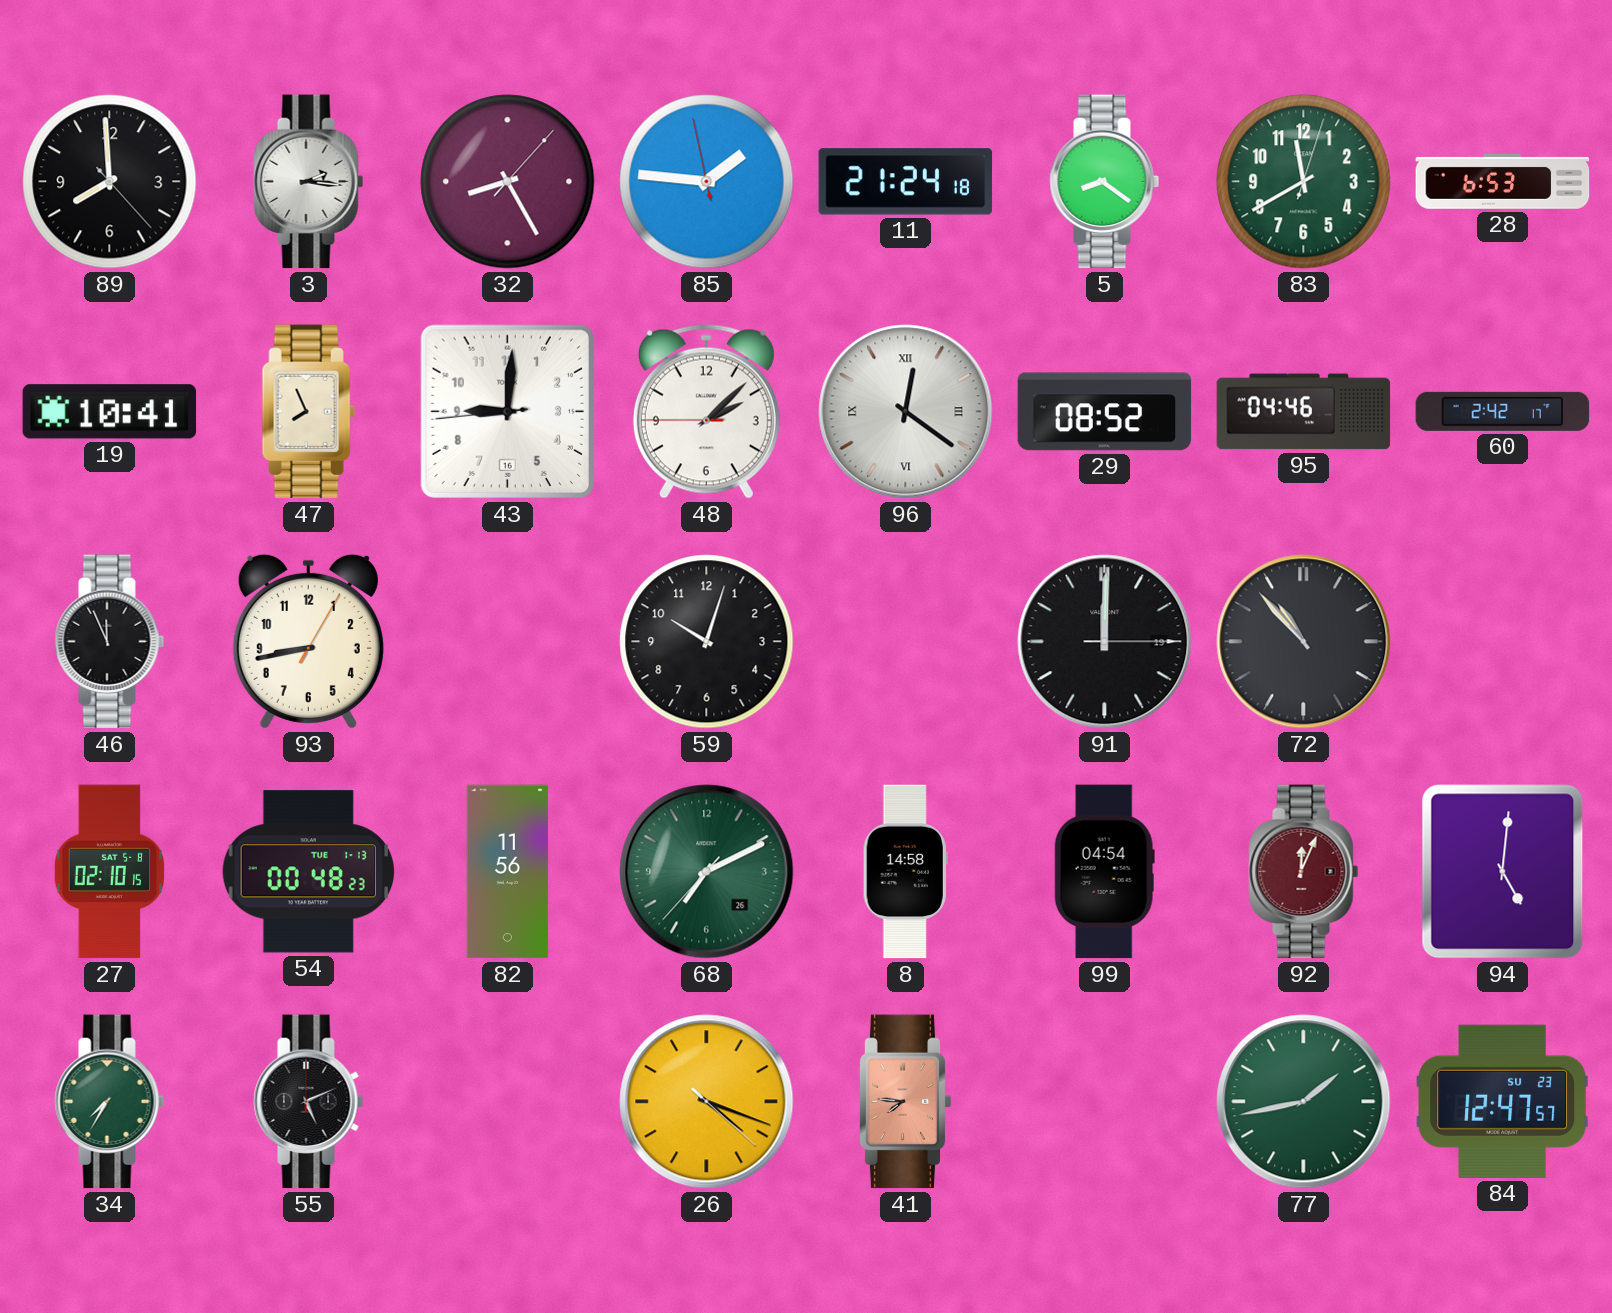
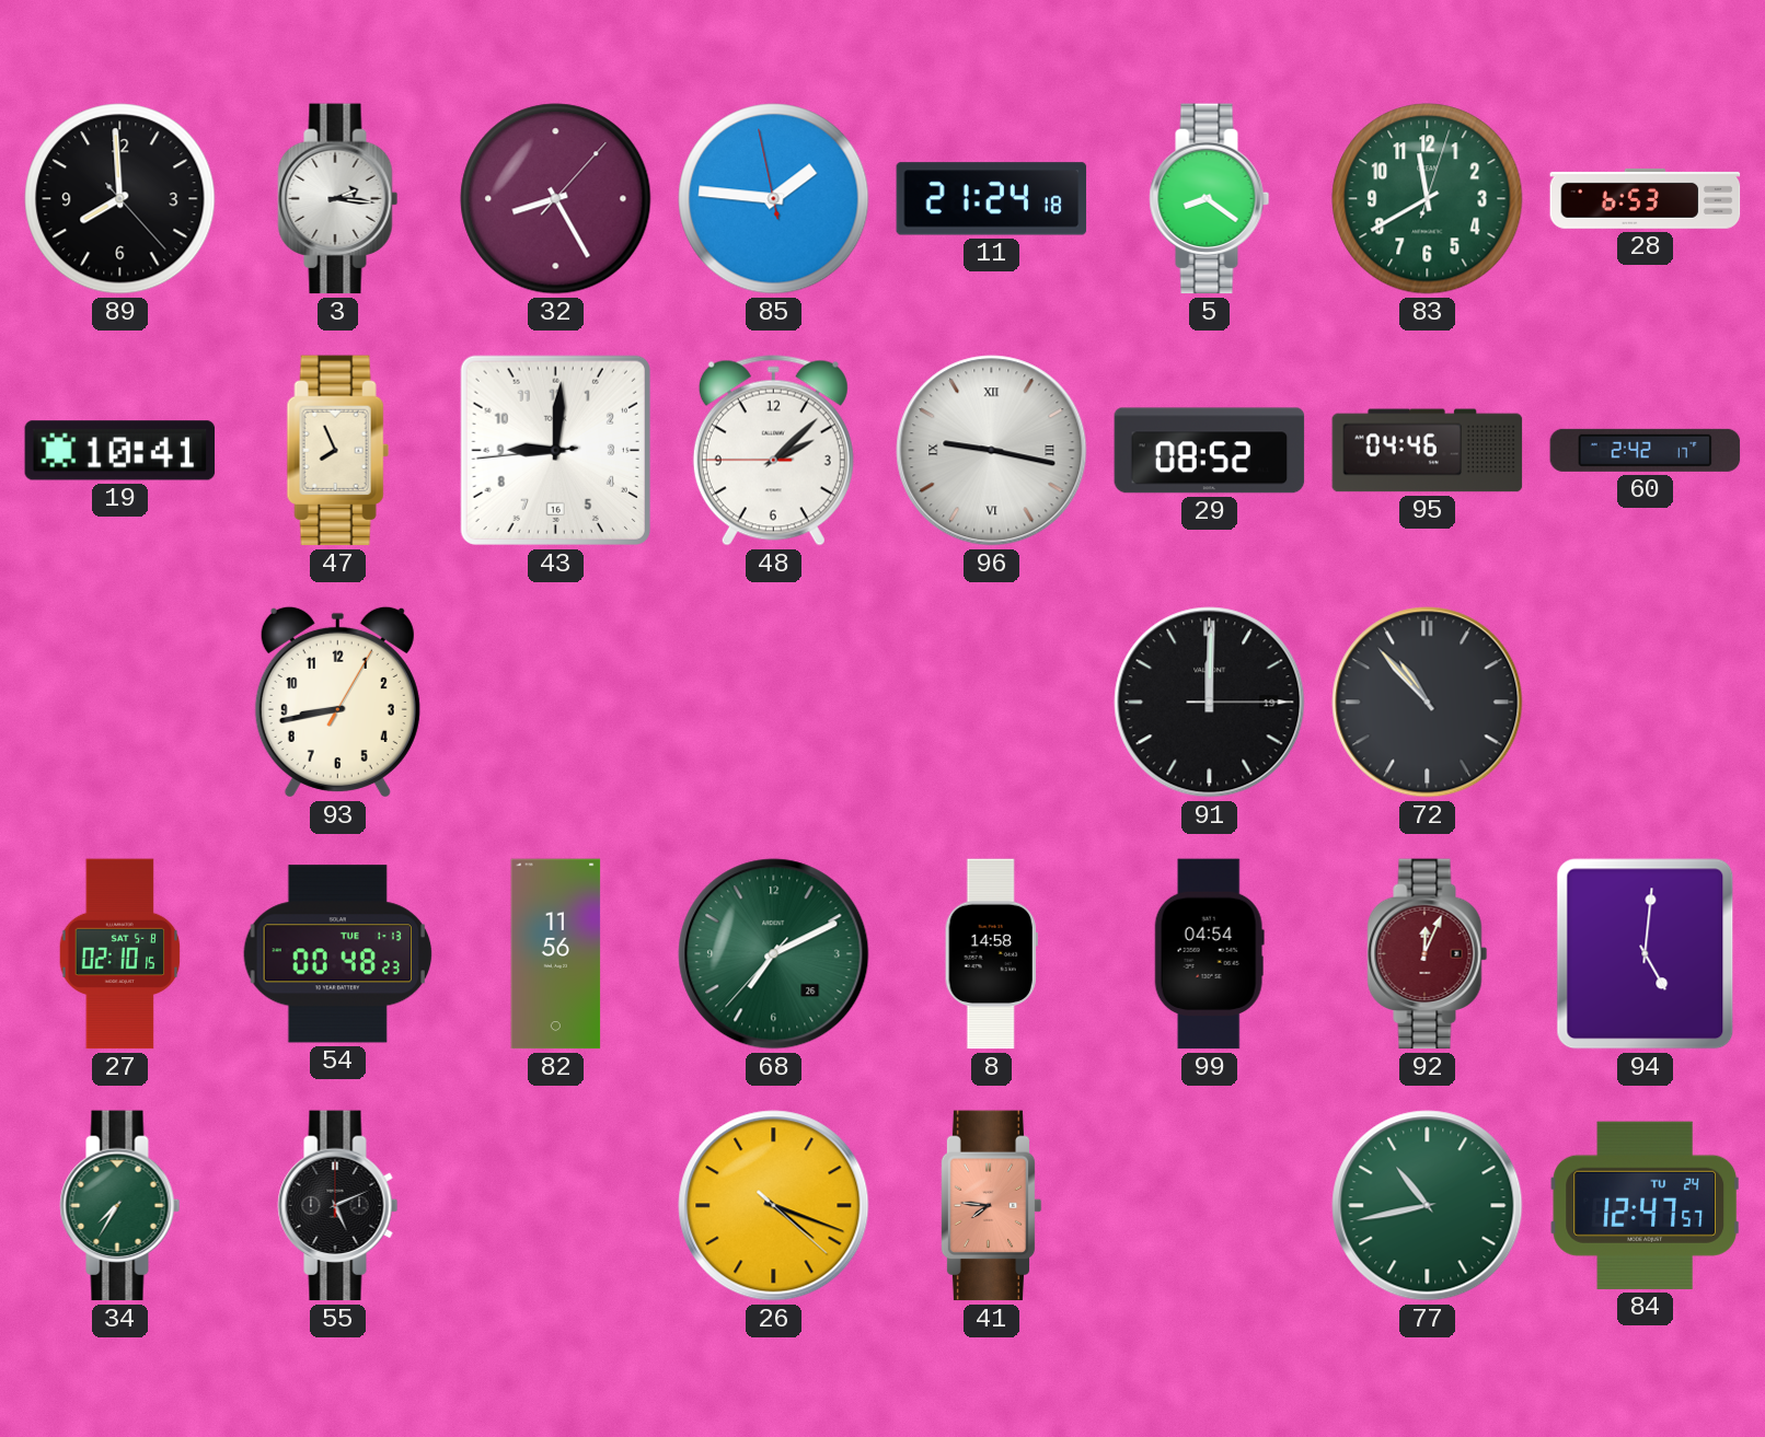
96: 12:21 -> 9:17
46: 11:56 -> none
59: 10:03 -> none
77: 1:43 -> 10:43
84 date: SU 23 -> TU 24
